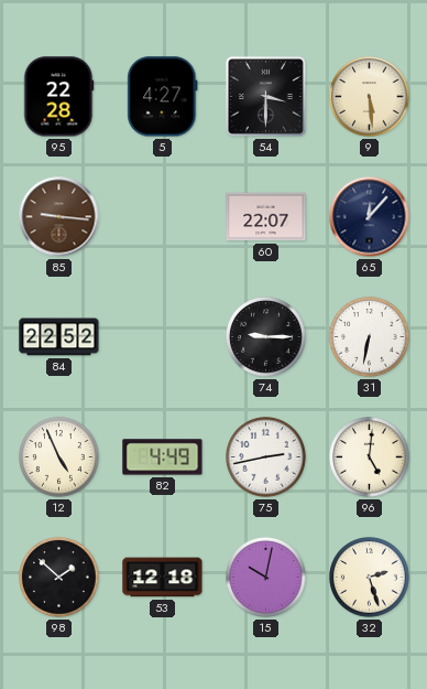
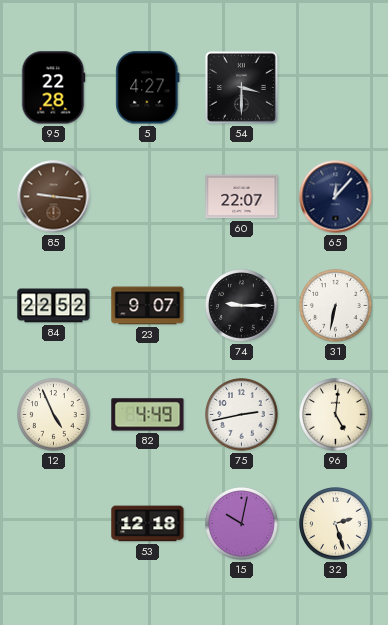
9: 5:29 -> none
23: none -> 9:07
98: 1:52 -> none
